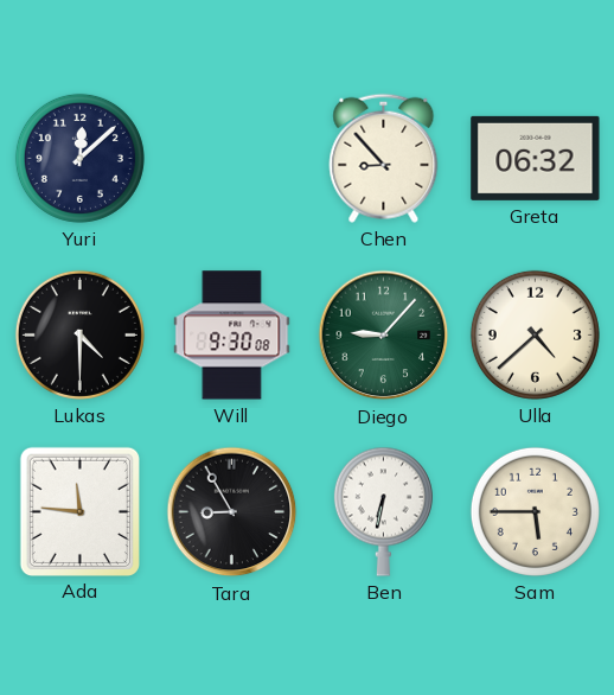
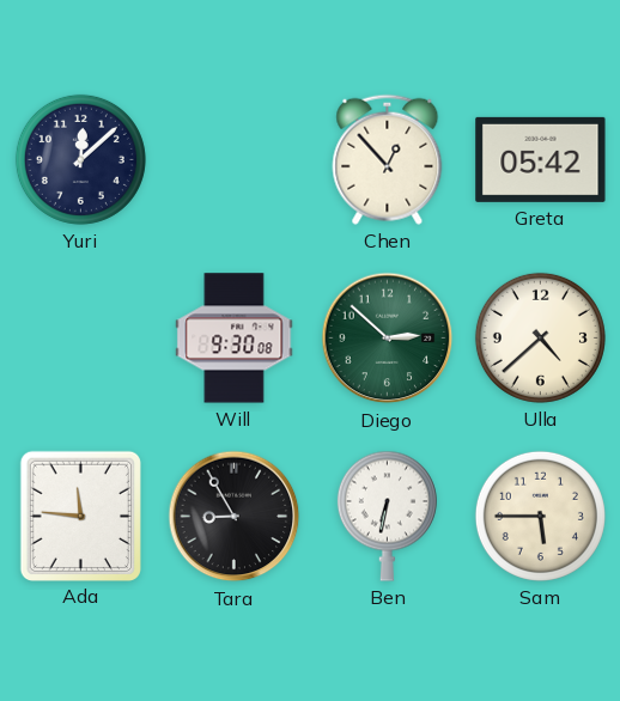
Chen: 8:53 -> 12:53
Greta: 06:32 -> 05:42
Lukas: 4:30 -> none
Diego: 9:07 -> 2:52
